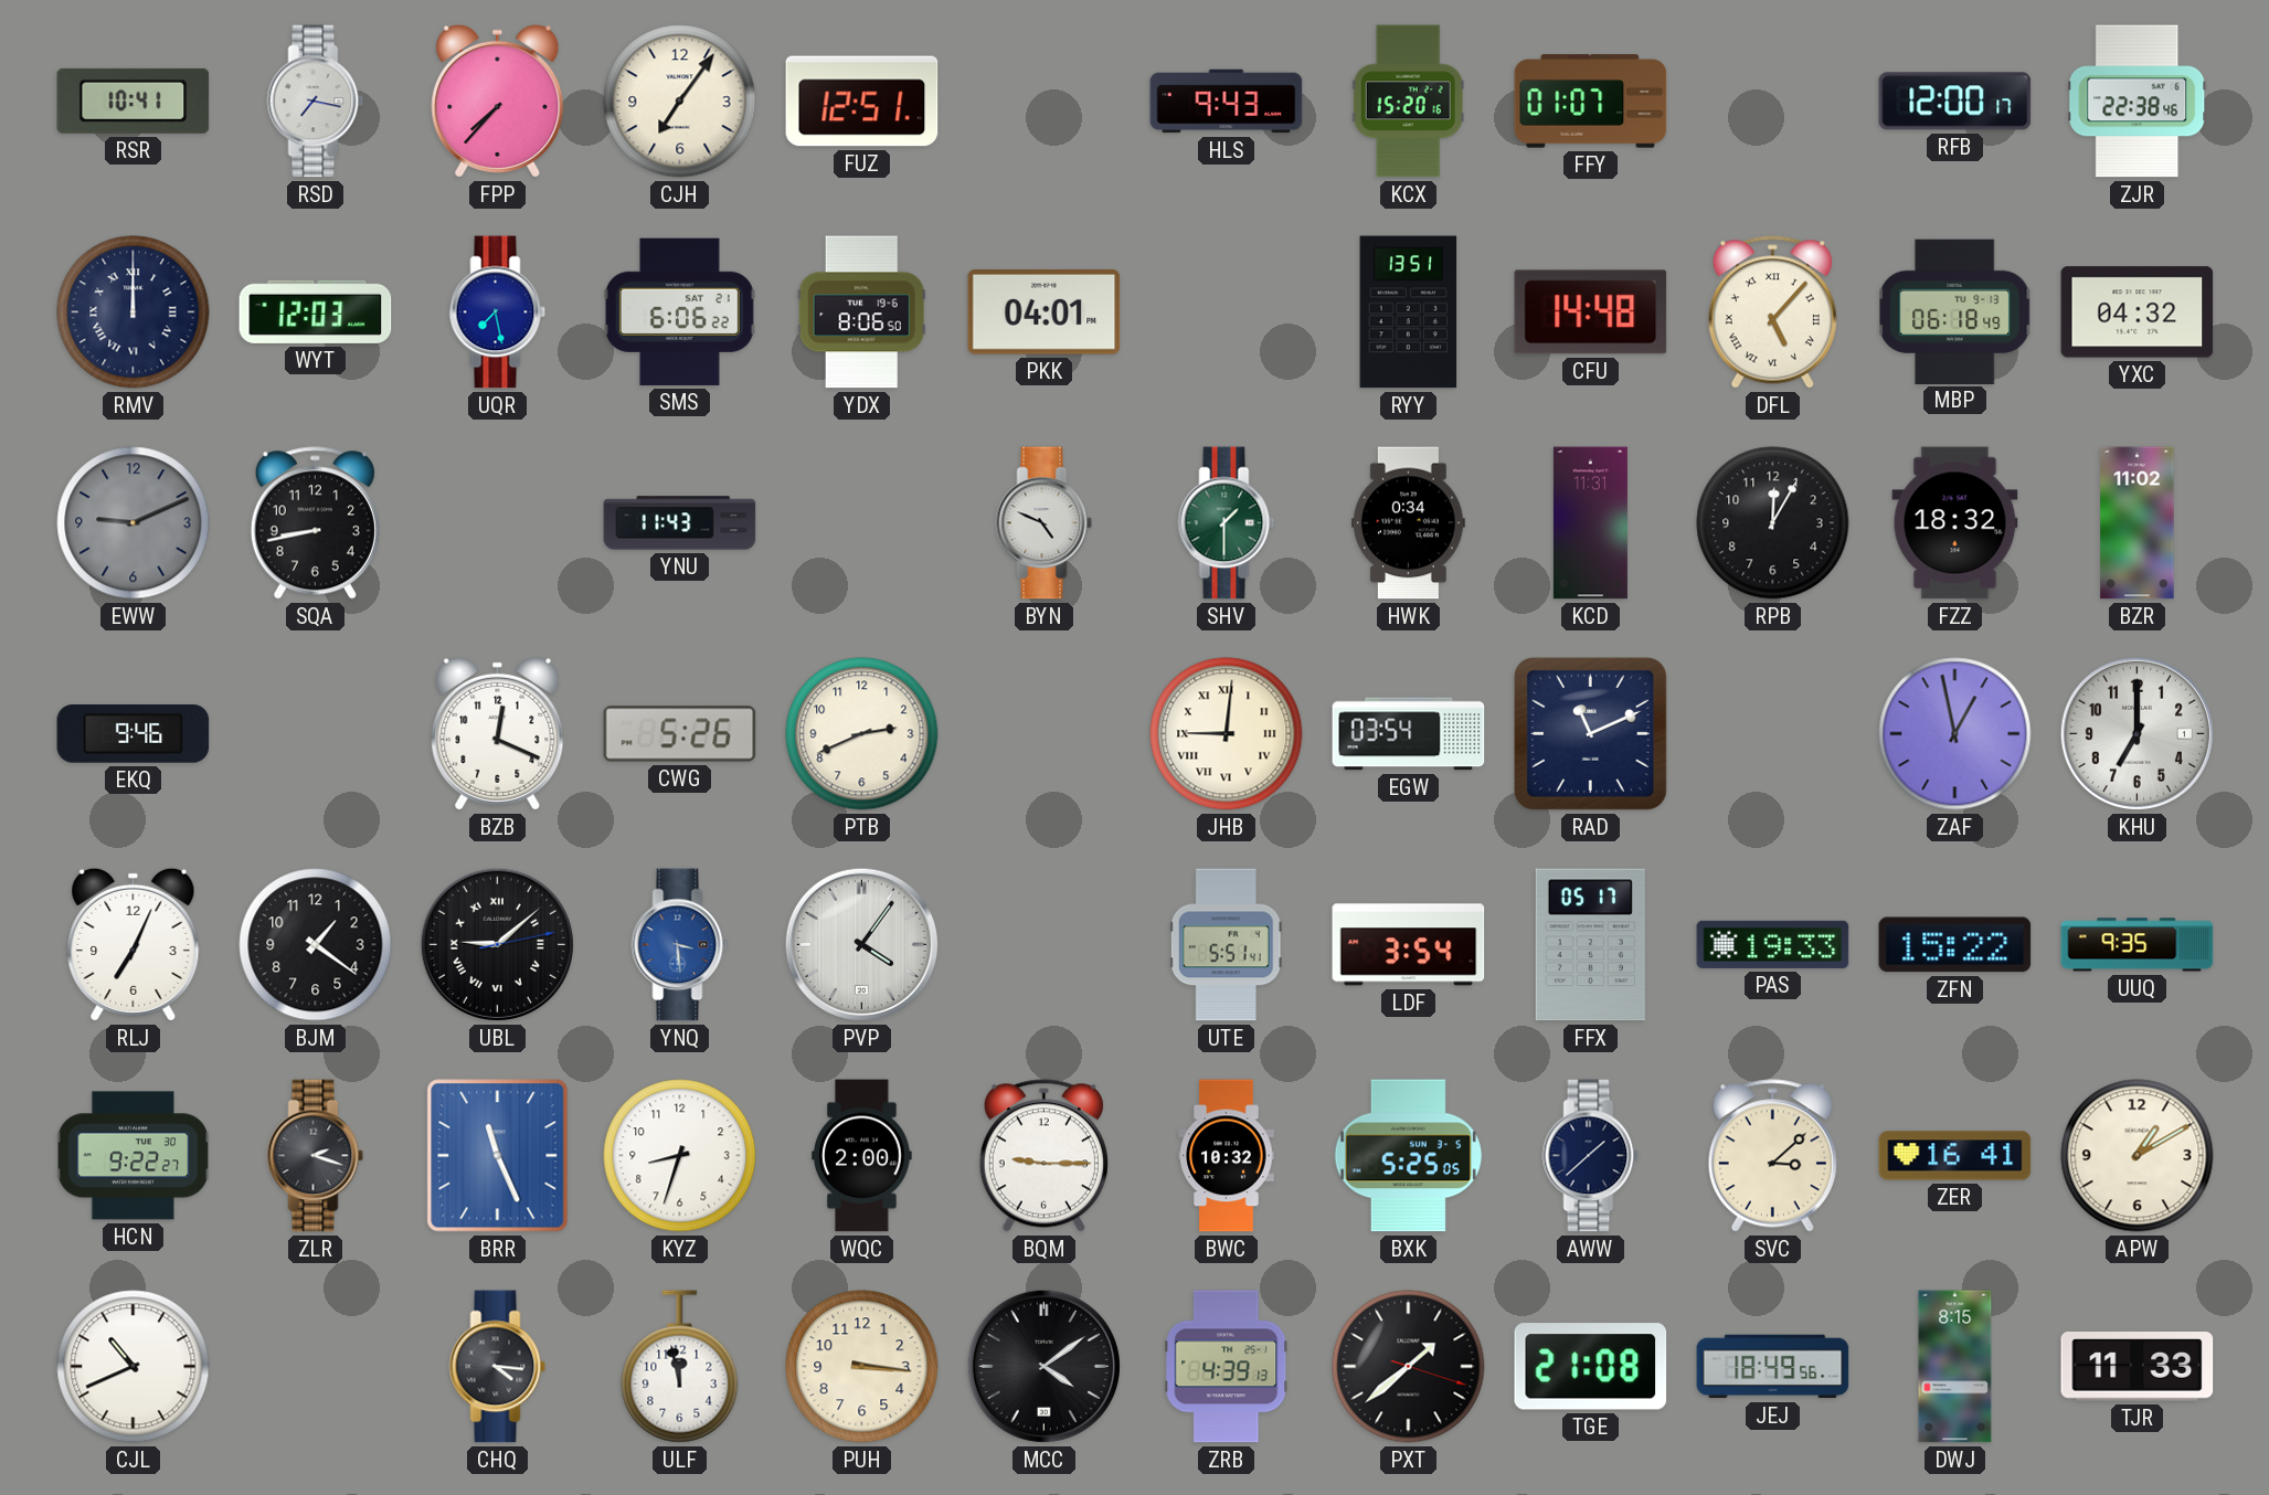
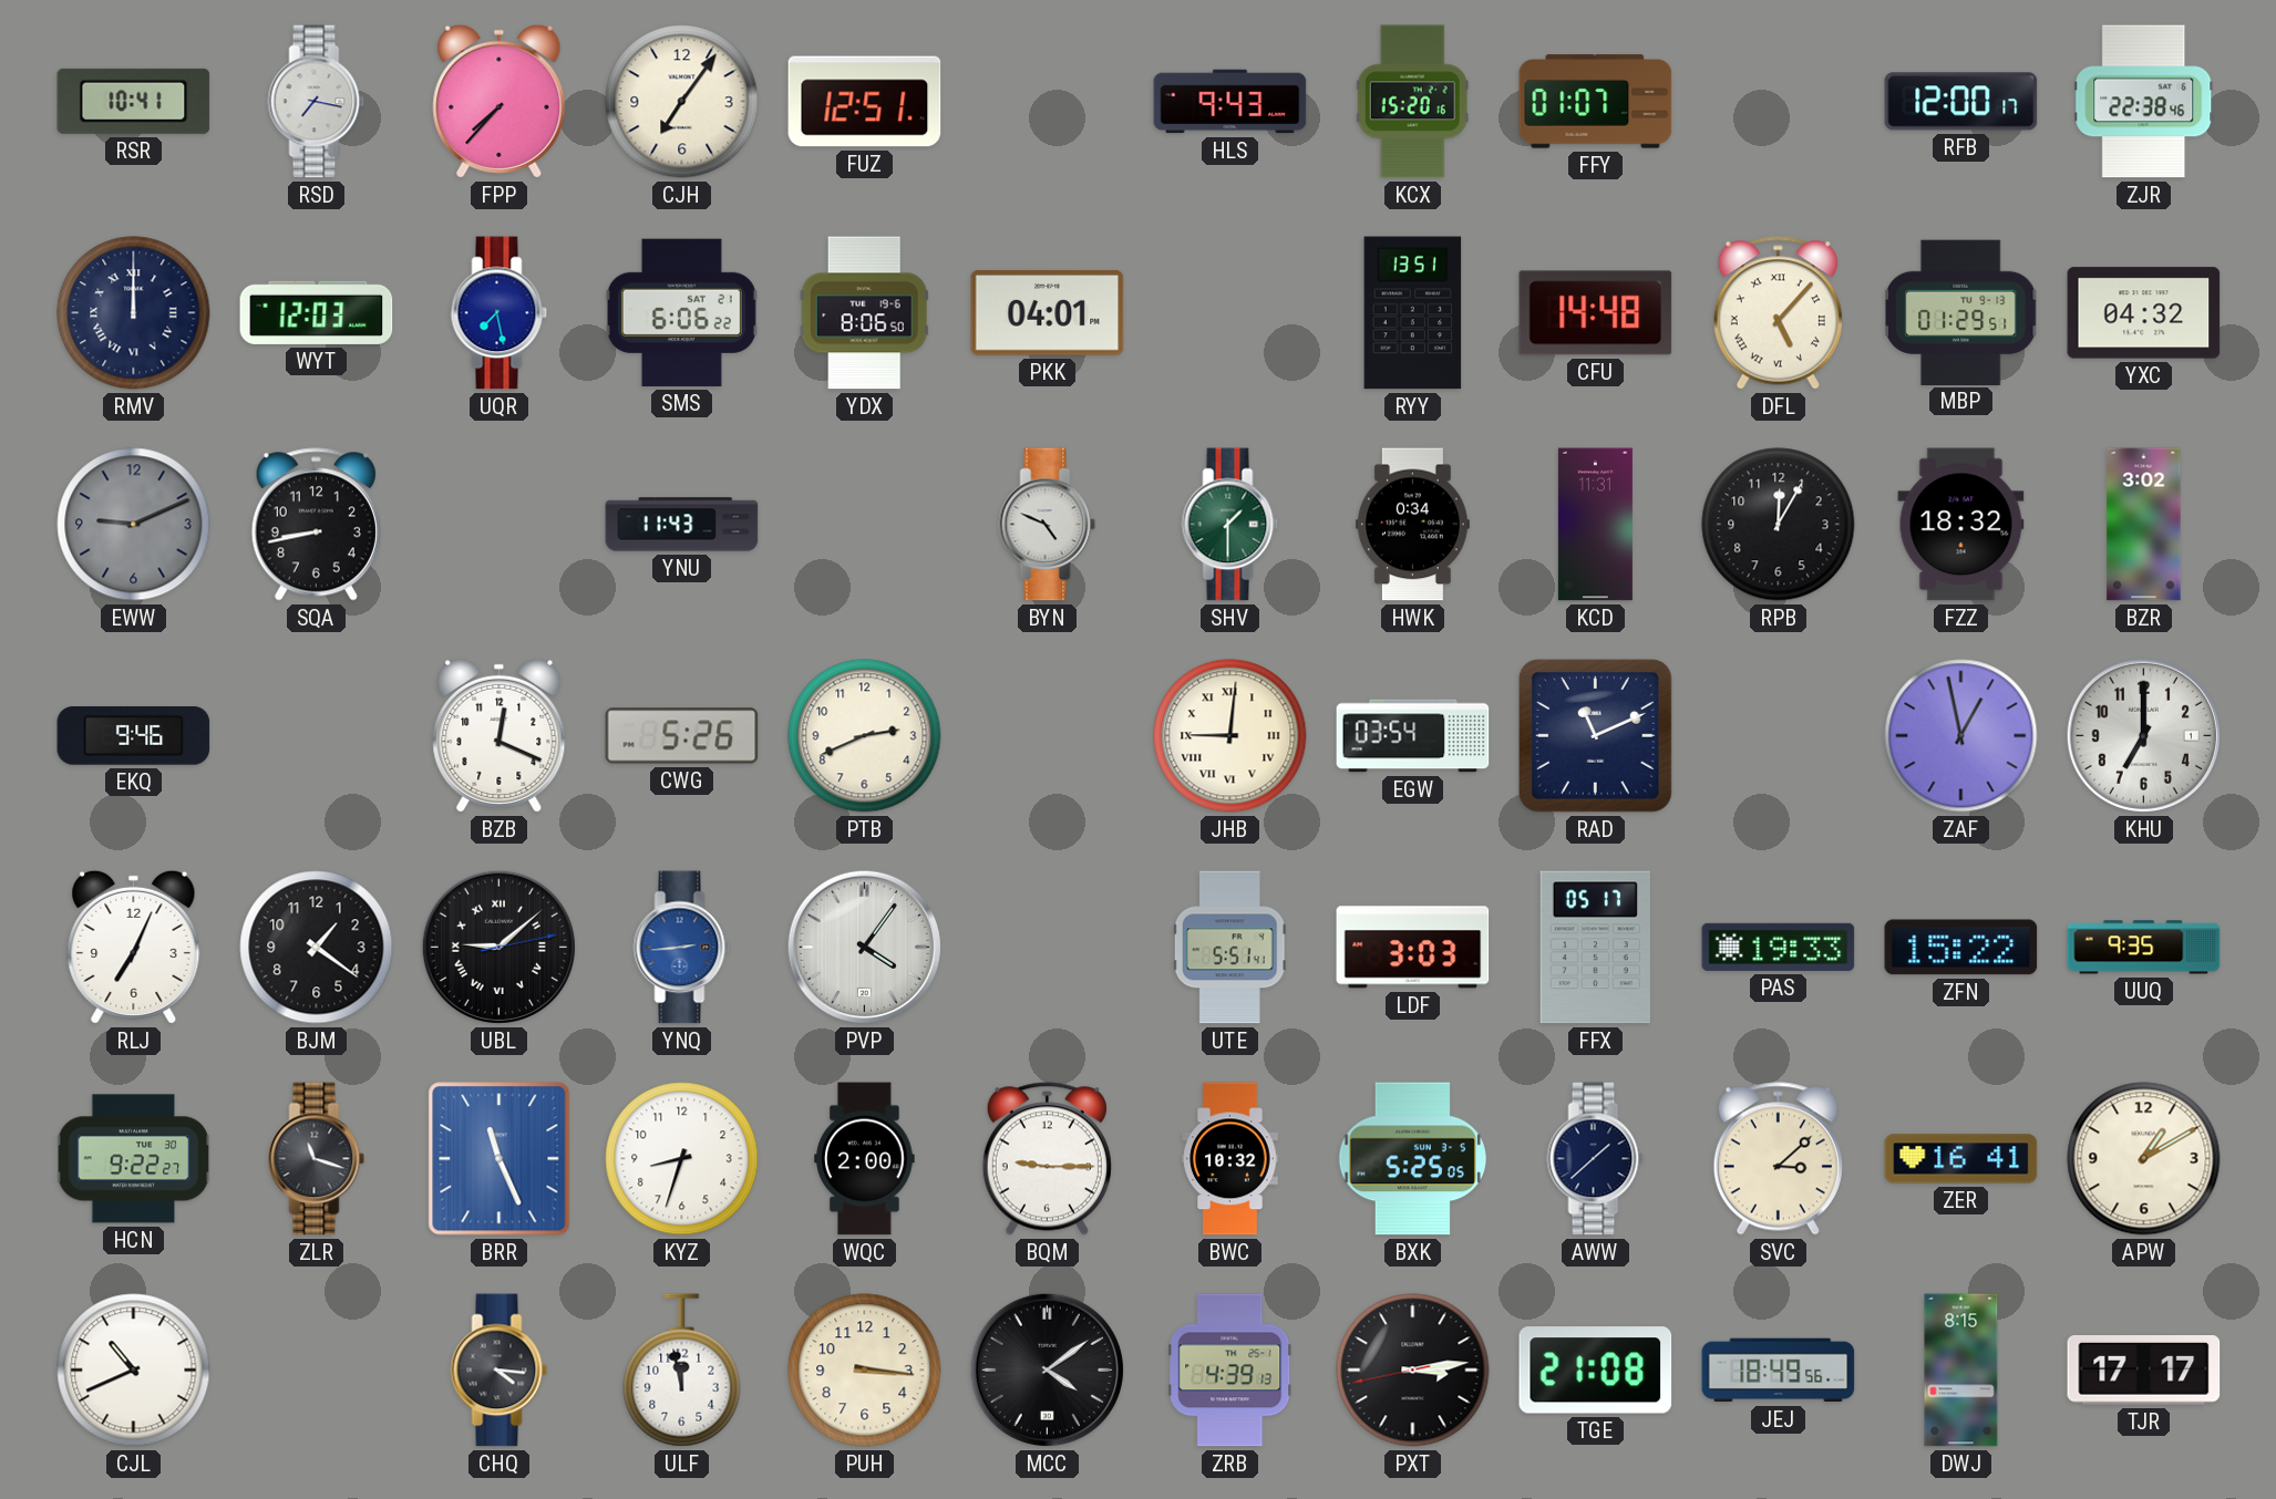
MBP: 06:18 -> 01:29
BZR: 11:02 -> 3:02
YNQ: 3:29 -> 2:44
LDF: 3:54 -> 3:03
ZLR: 2:18 -> 11:18
PXT: 1:38 -> 3:13
TJR: 11:33 -> 17:17
